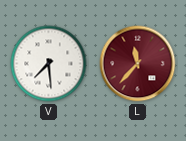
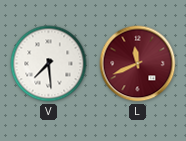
L: 11:37 -> 11:41
